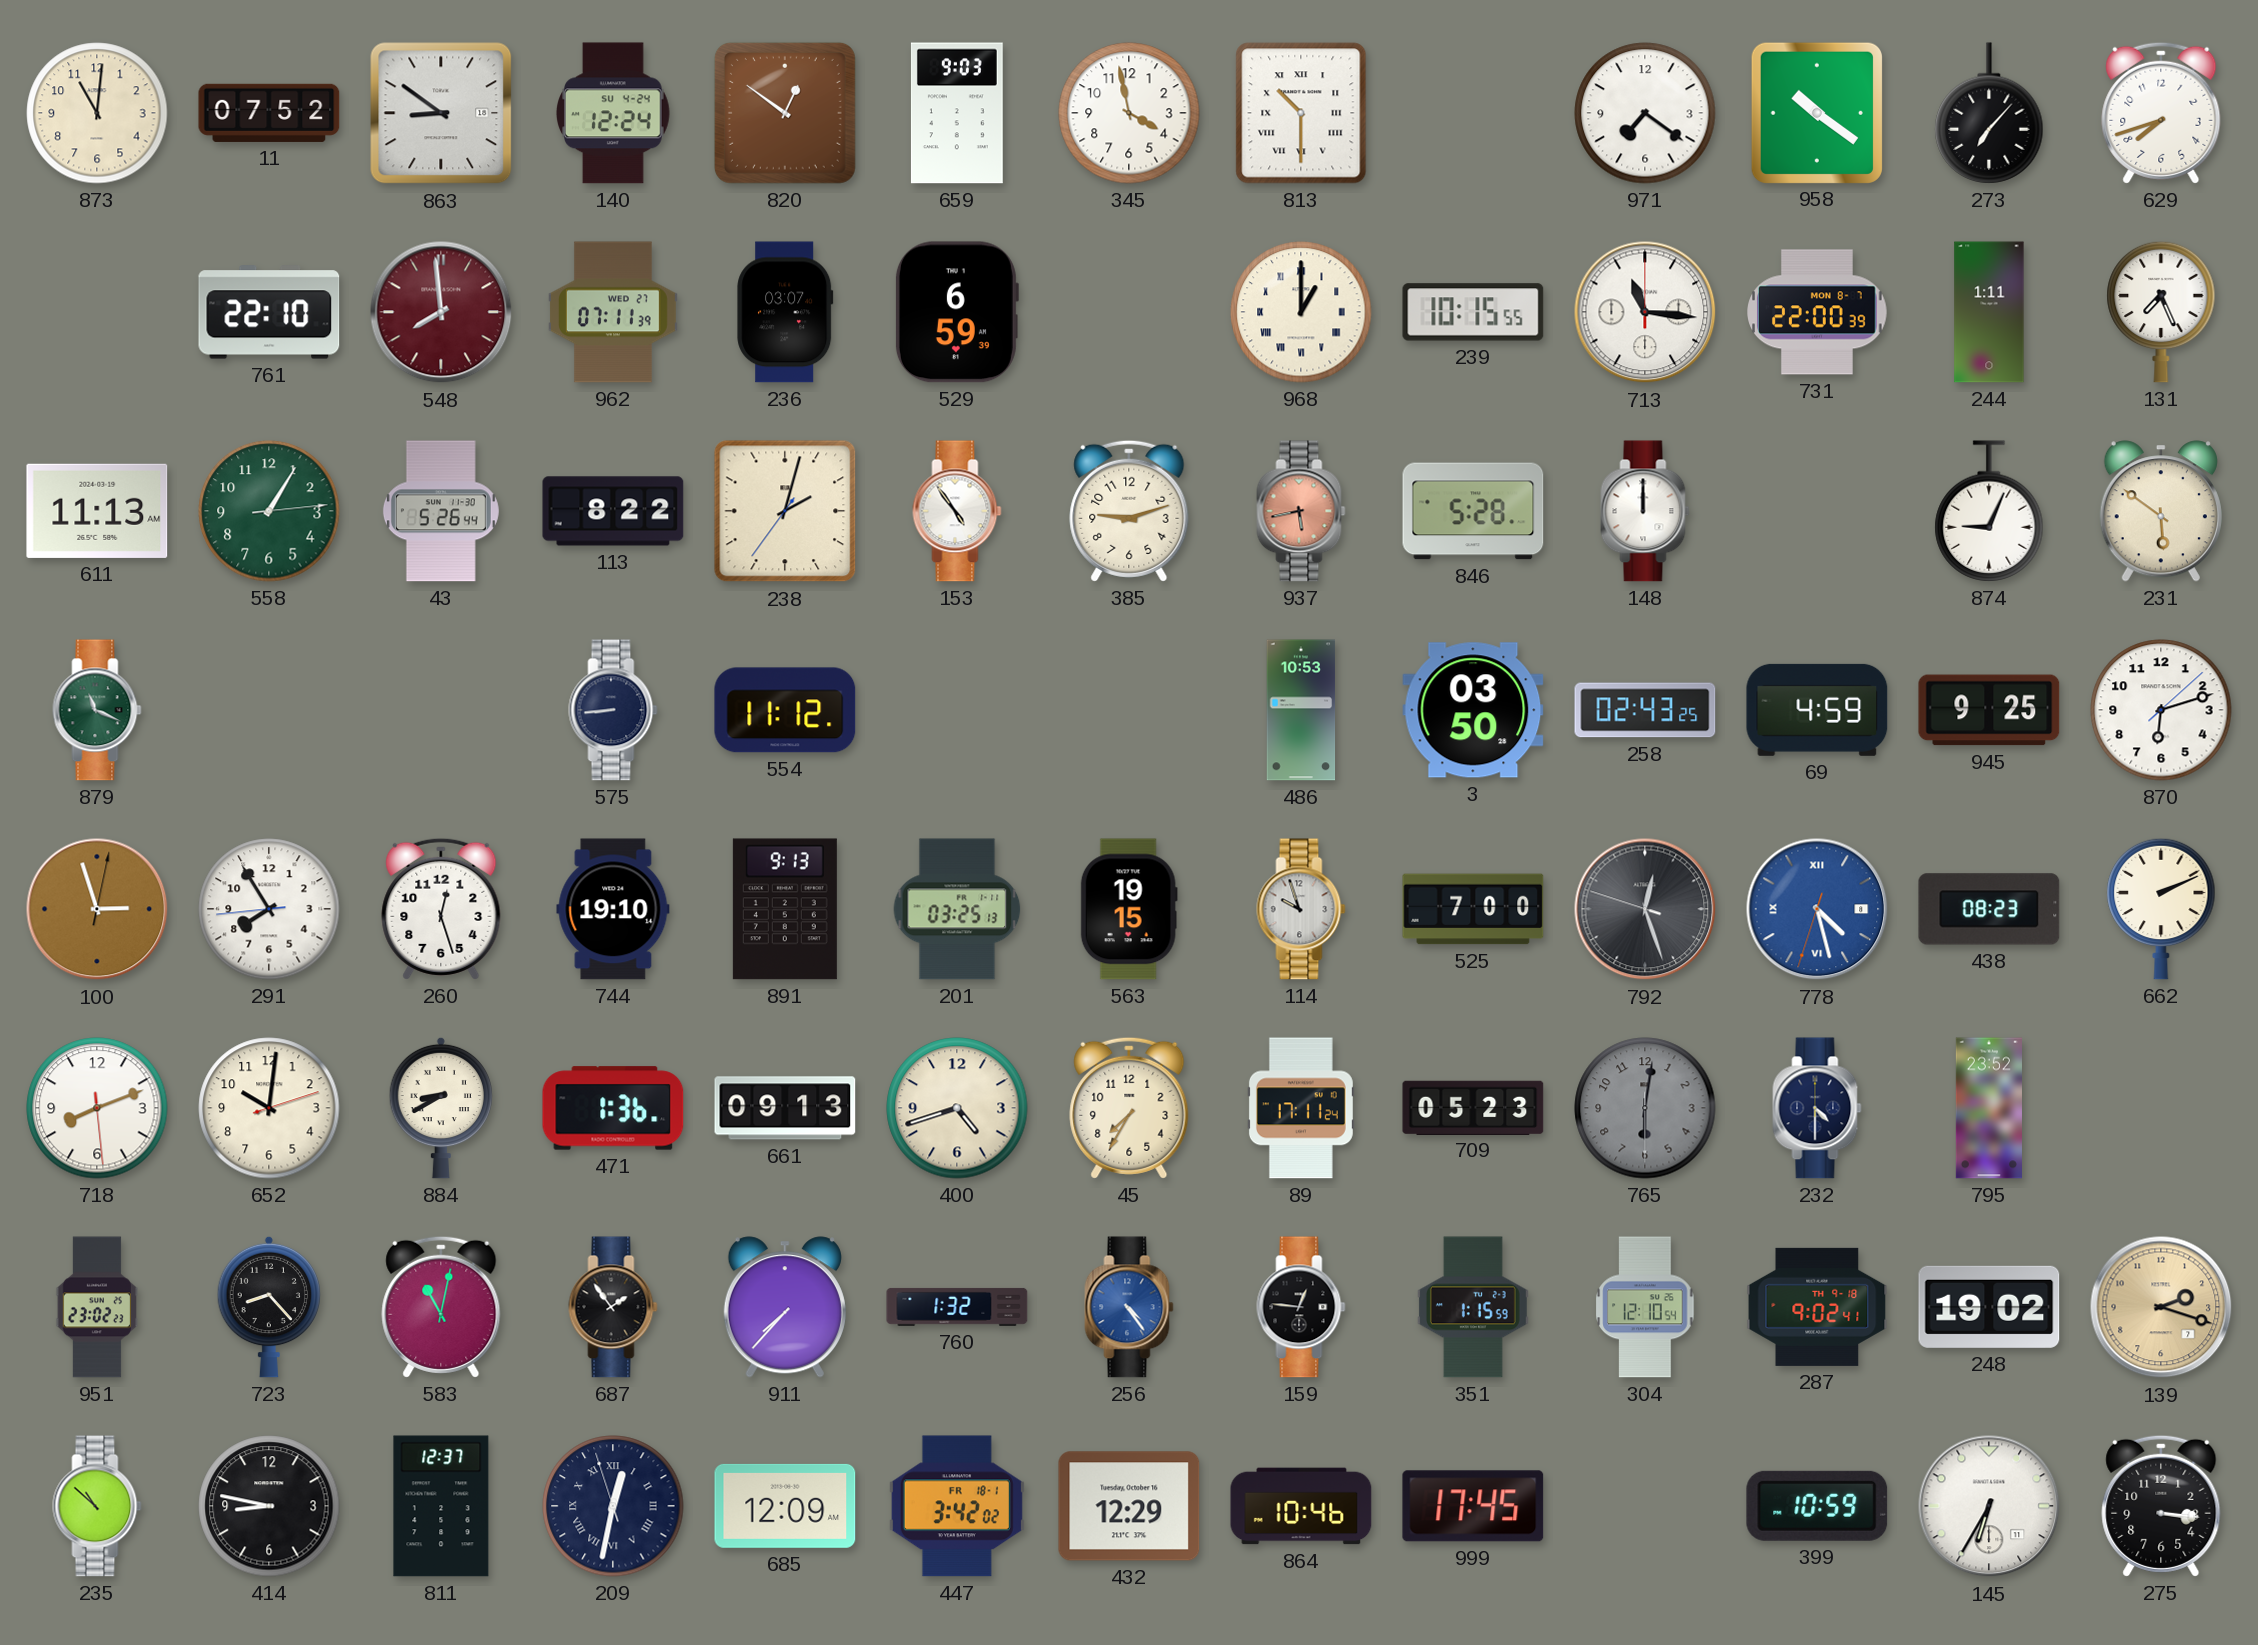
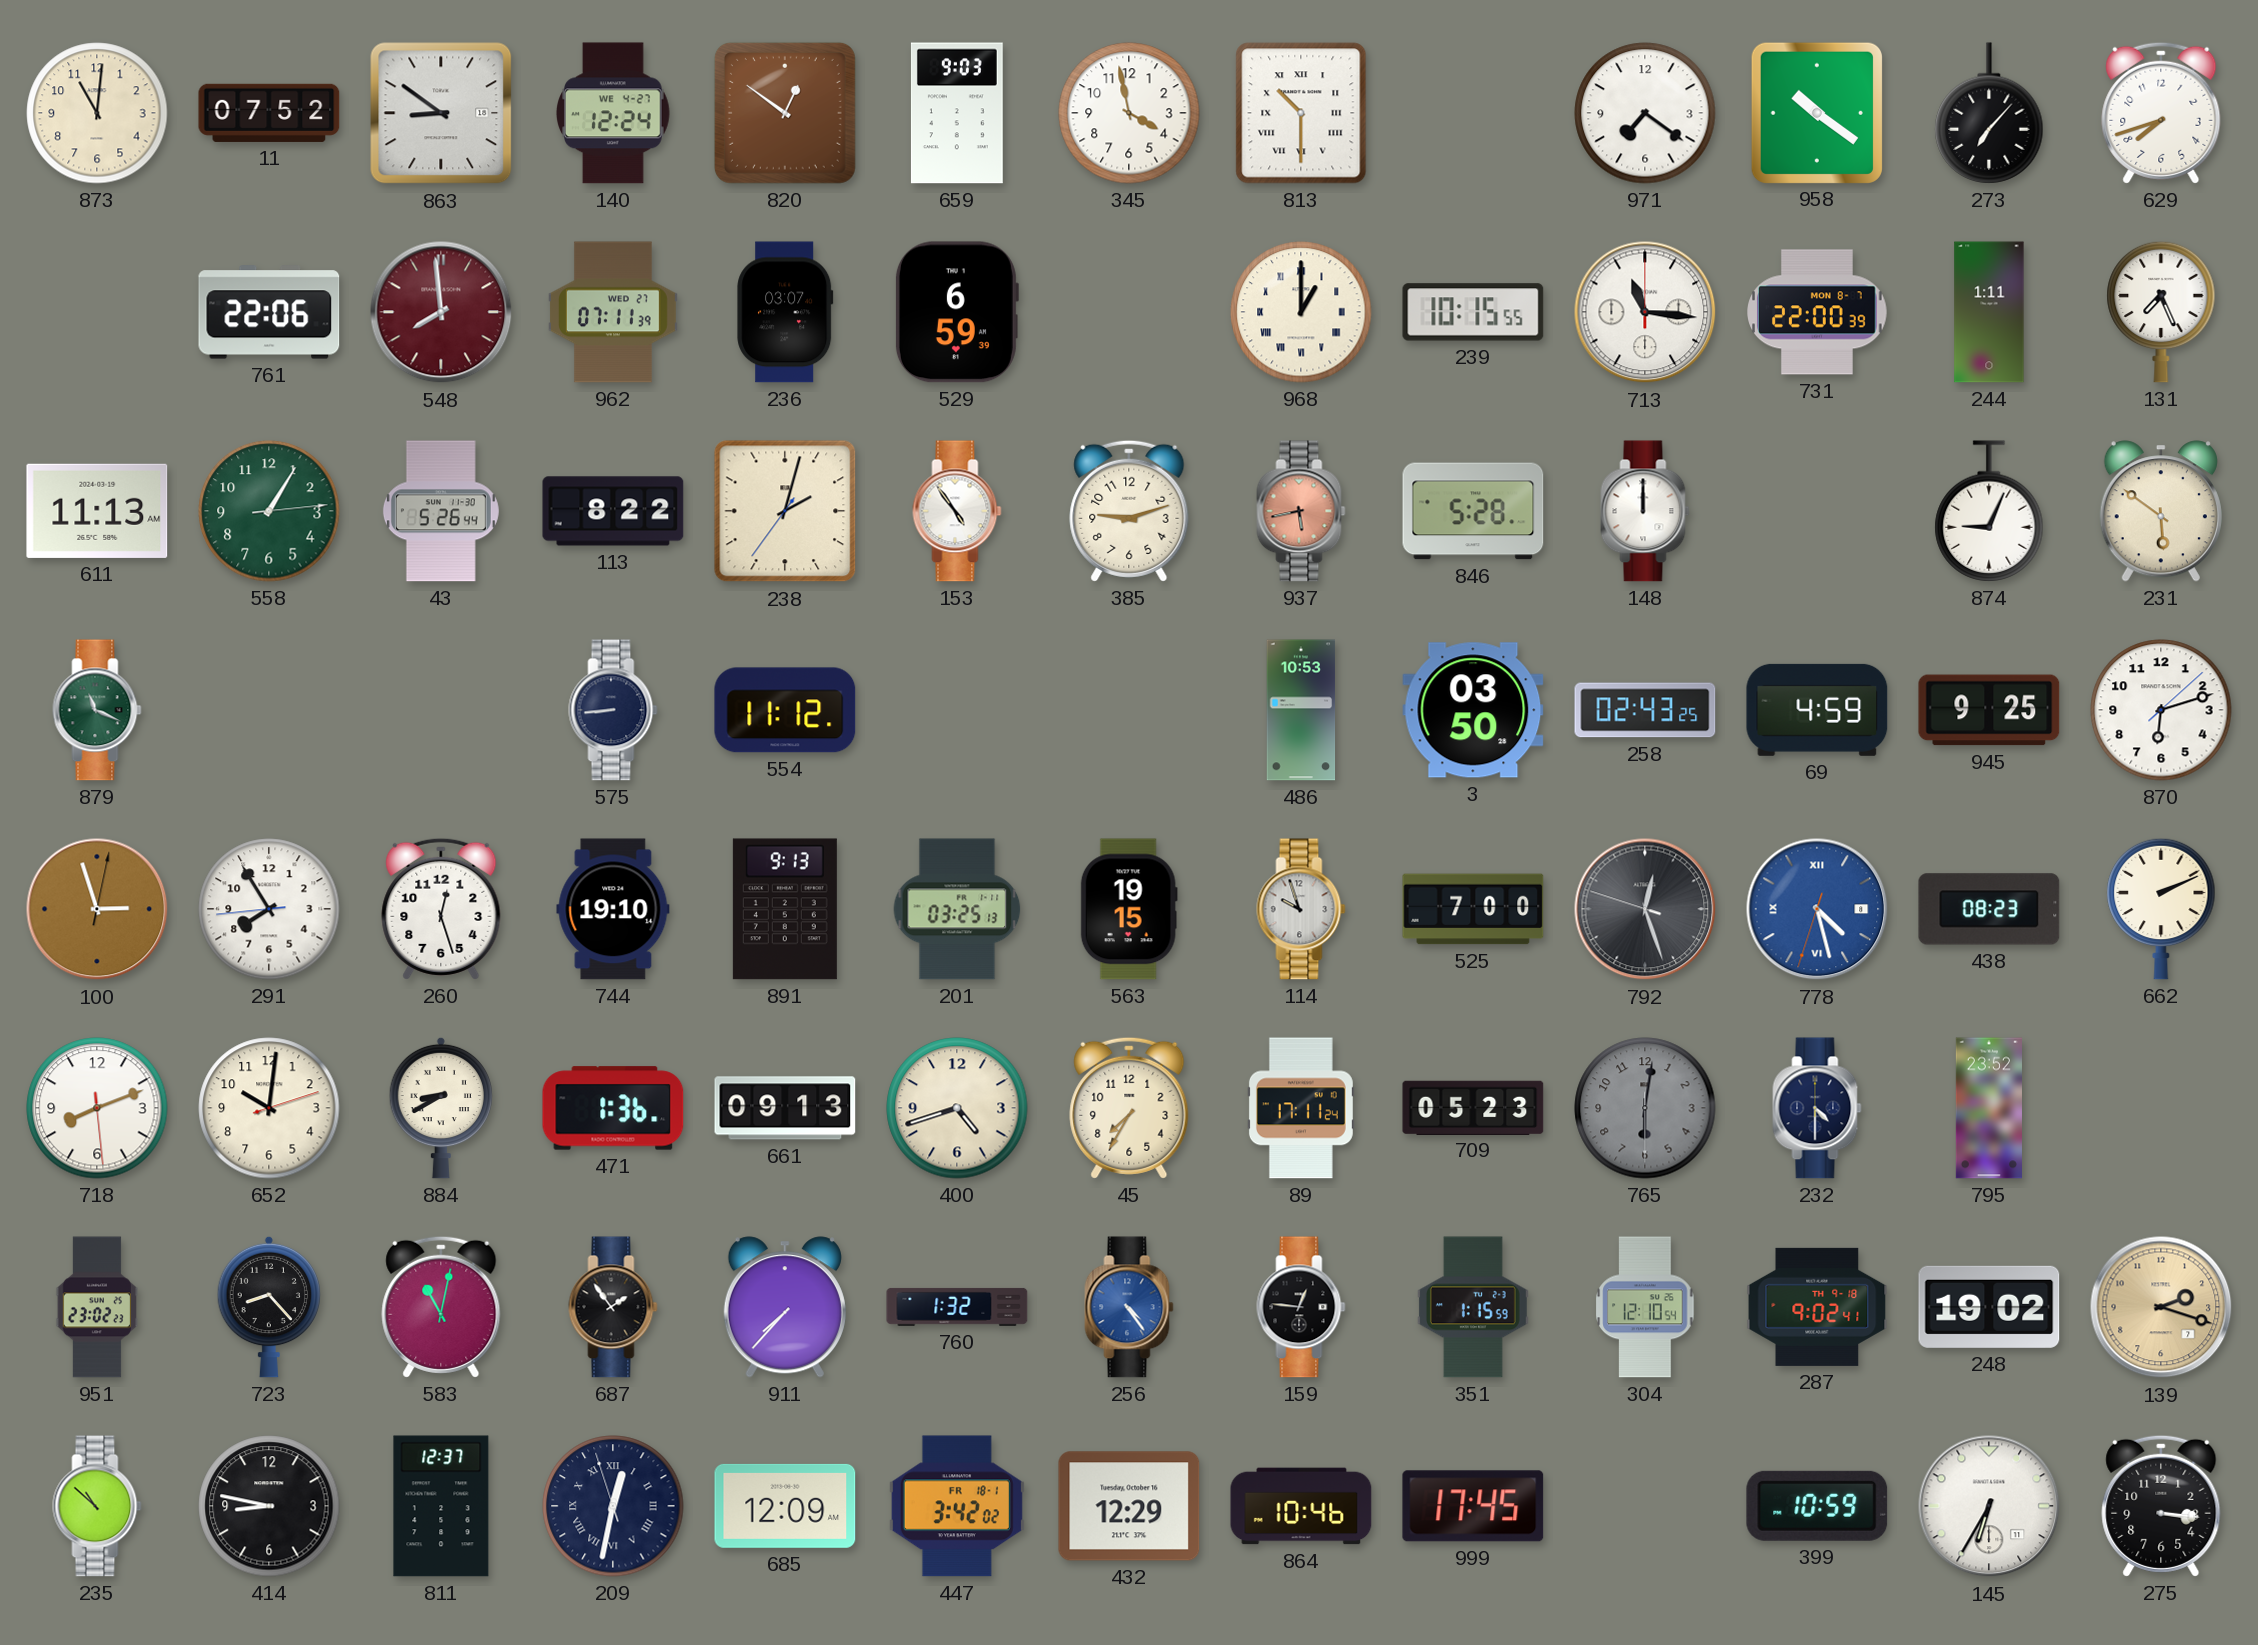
140 date: SU 4-24 -> WE 4-27
761: 22:10 -> 22:06
